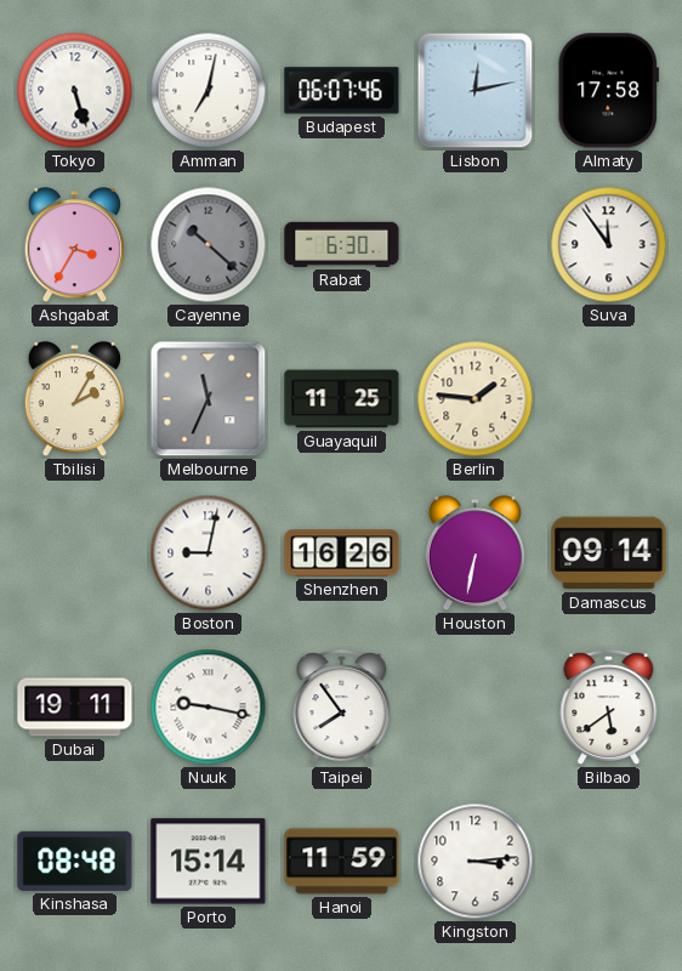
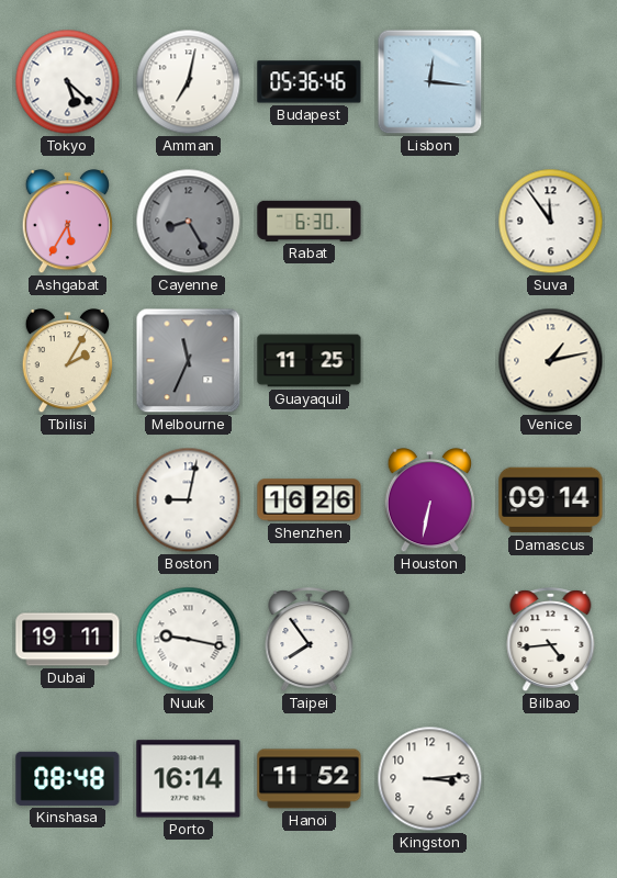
Tokyo: 5:27 -> 5:22
Budapest: 06:07 -> 05:36
Lisbon: 12:13 -> 12:16
Almaty: 17:58 -> none
Ashgabat: 3:35 -> 5:35
Cayenne: 10:22 -> 8:25
Berlin: 1:46 -> none
Venice: none -> 1:13
Bilbao: 5:39 -> 4:44
Porto: 15:14 -> 16:14
Hanoi: 11:59 -> 11:52
